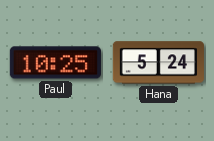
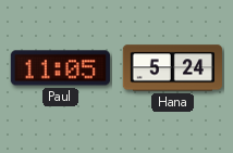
Paul: 10:25 -> 11:05
